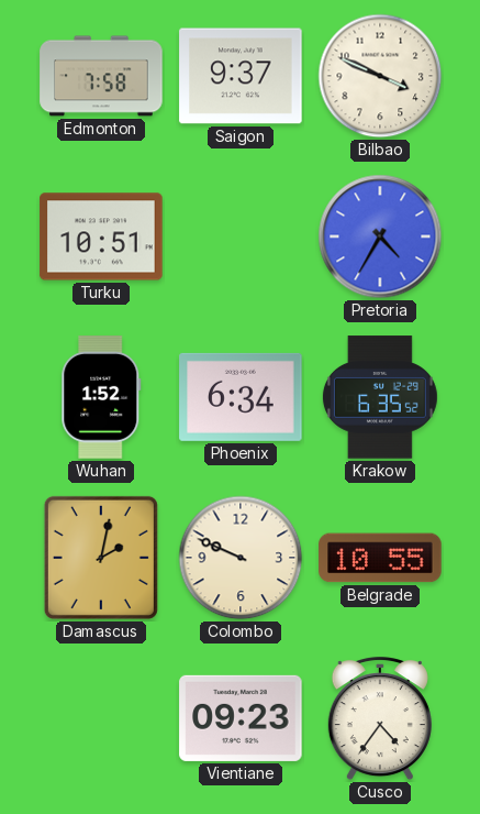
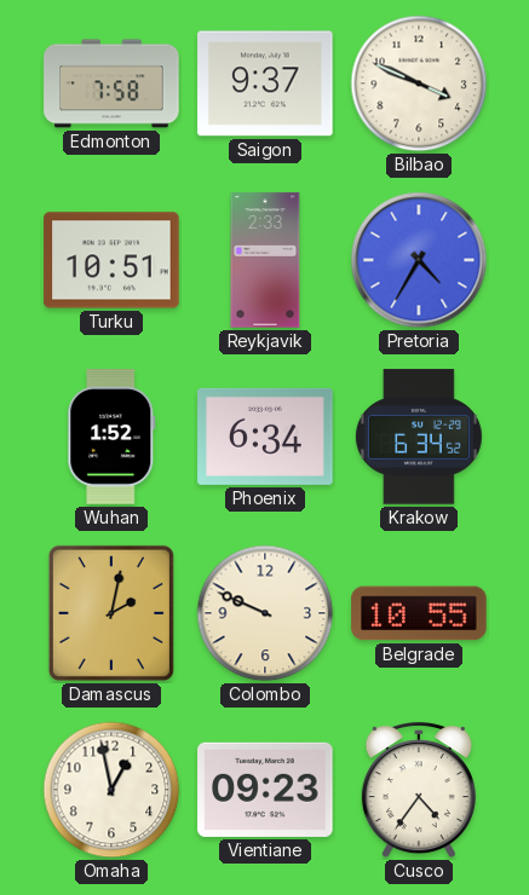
Reykjavik: none -> 2:33
Krakow: 6:35 -> 6:34
Omaha: none -> 12:58
